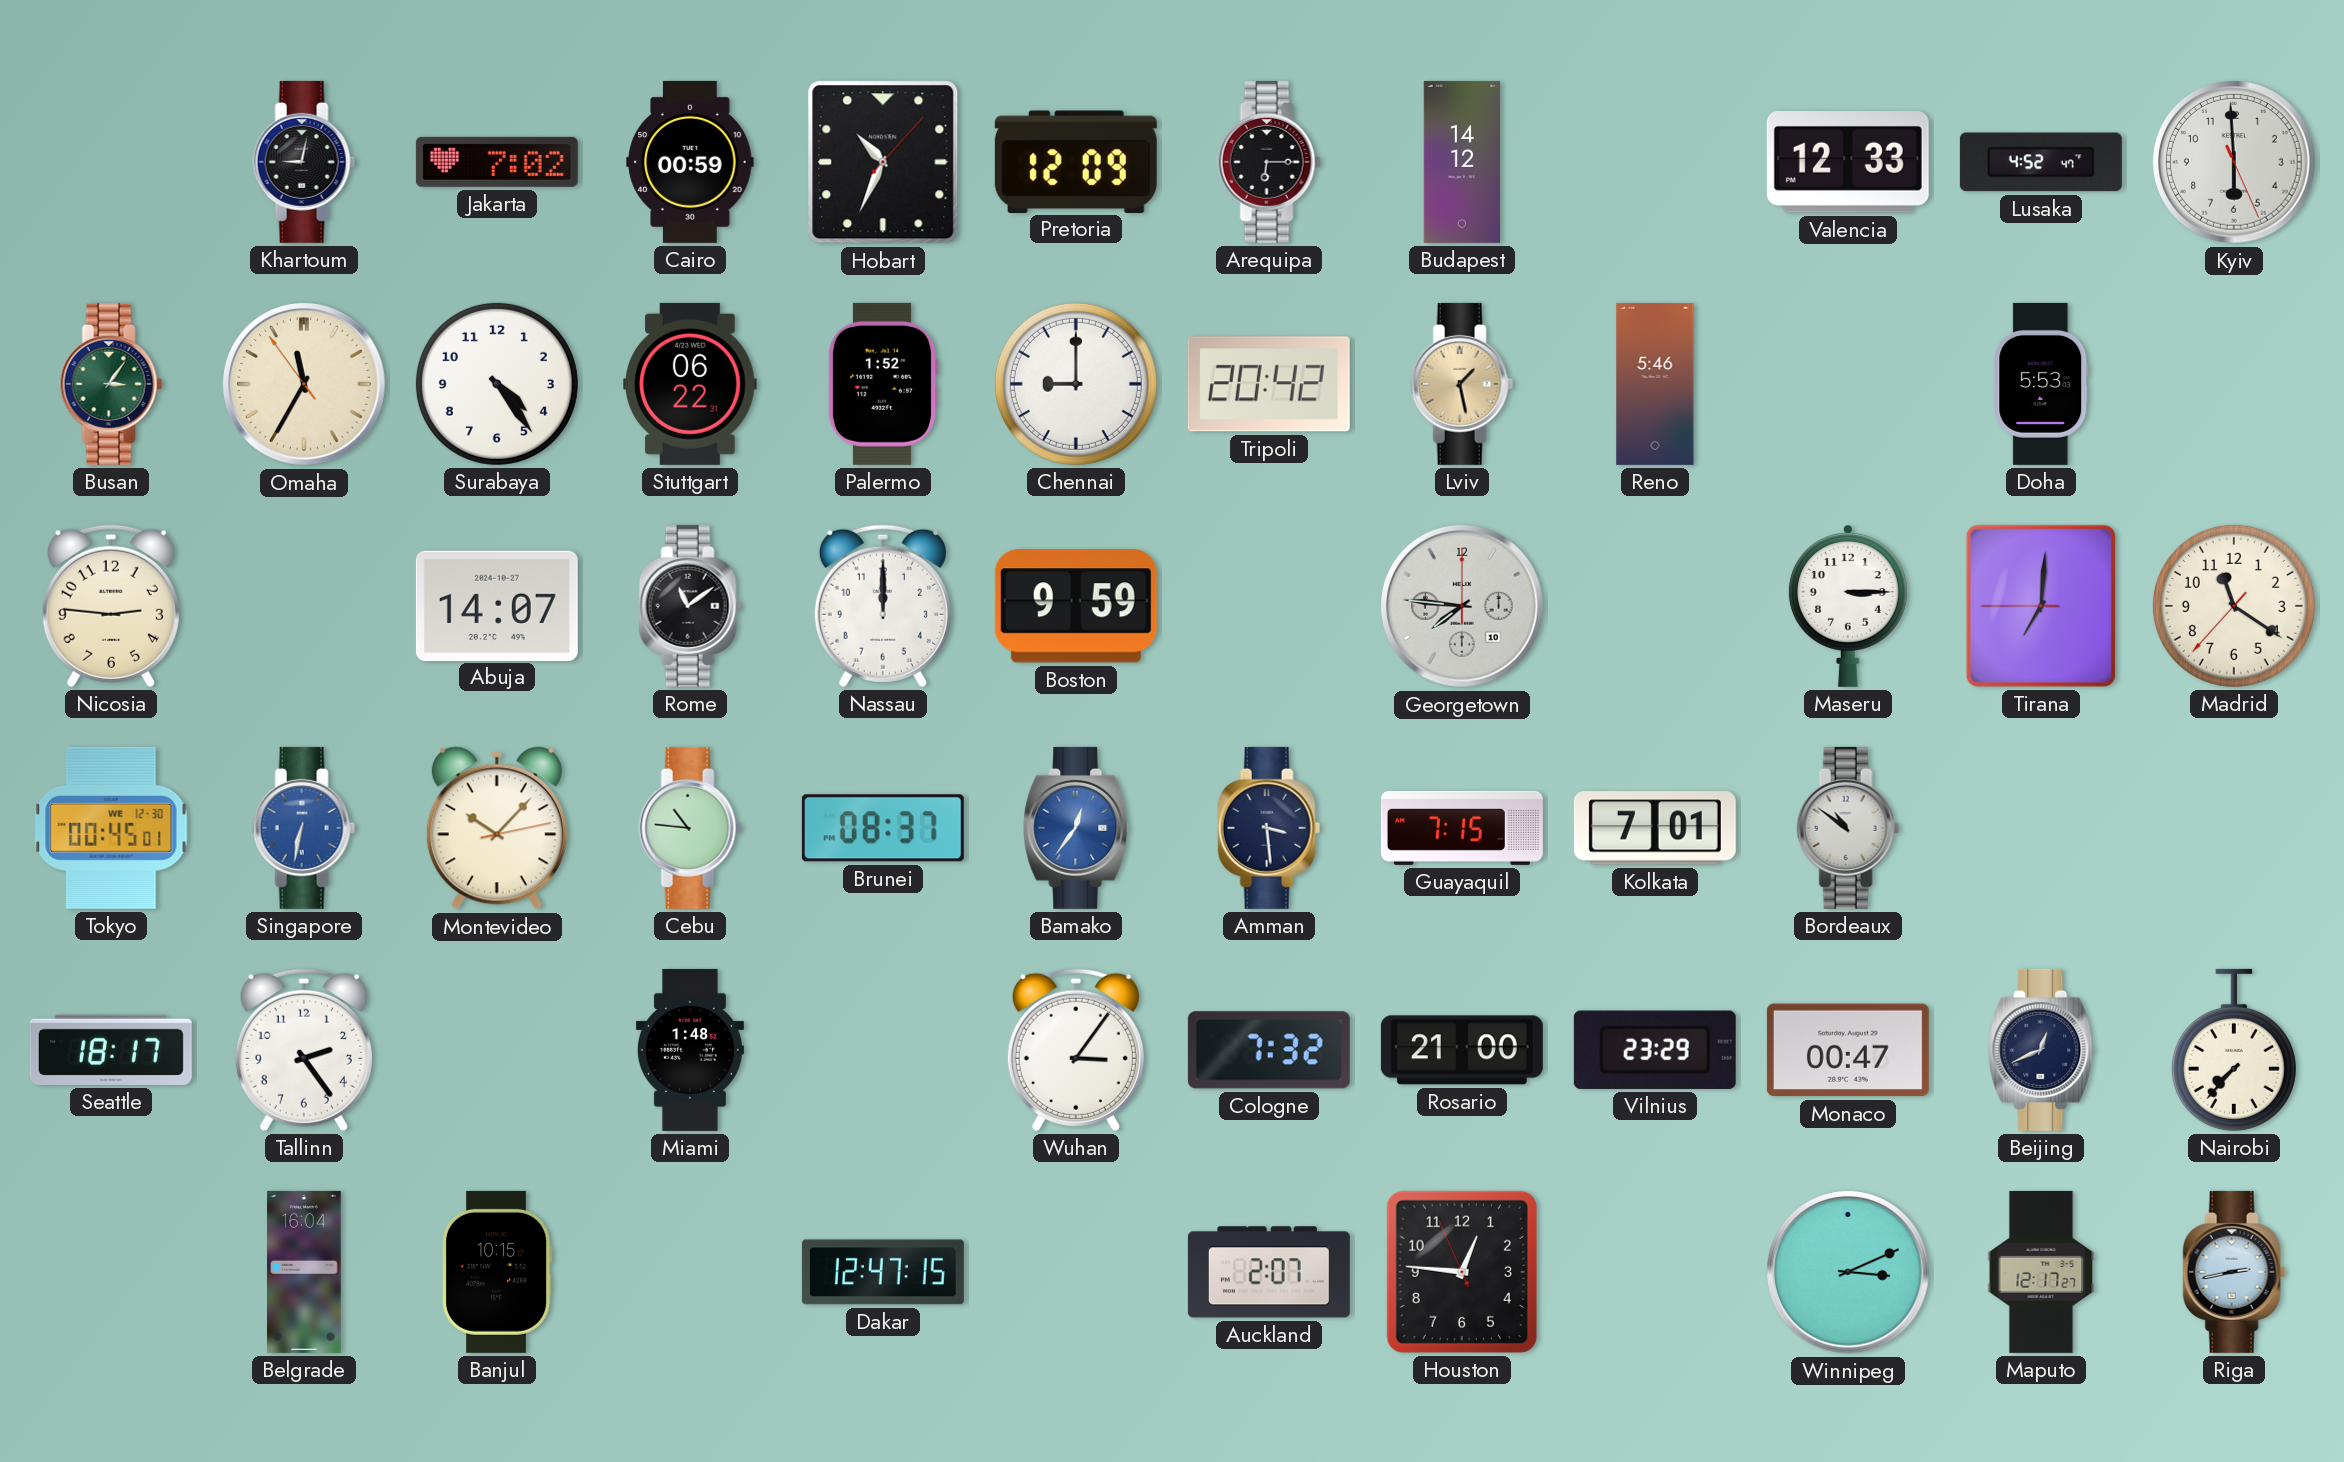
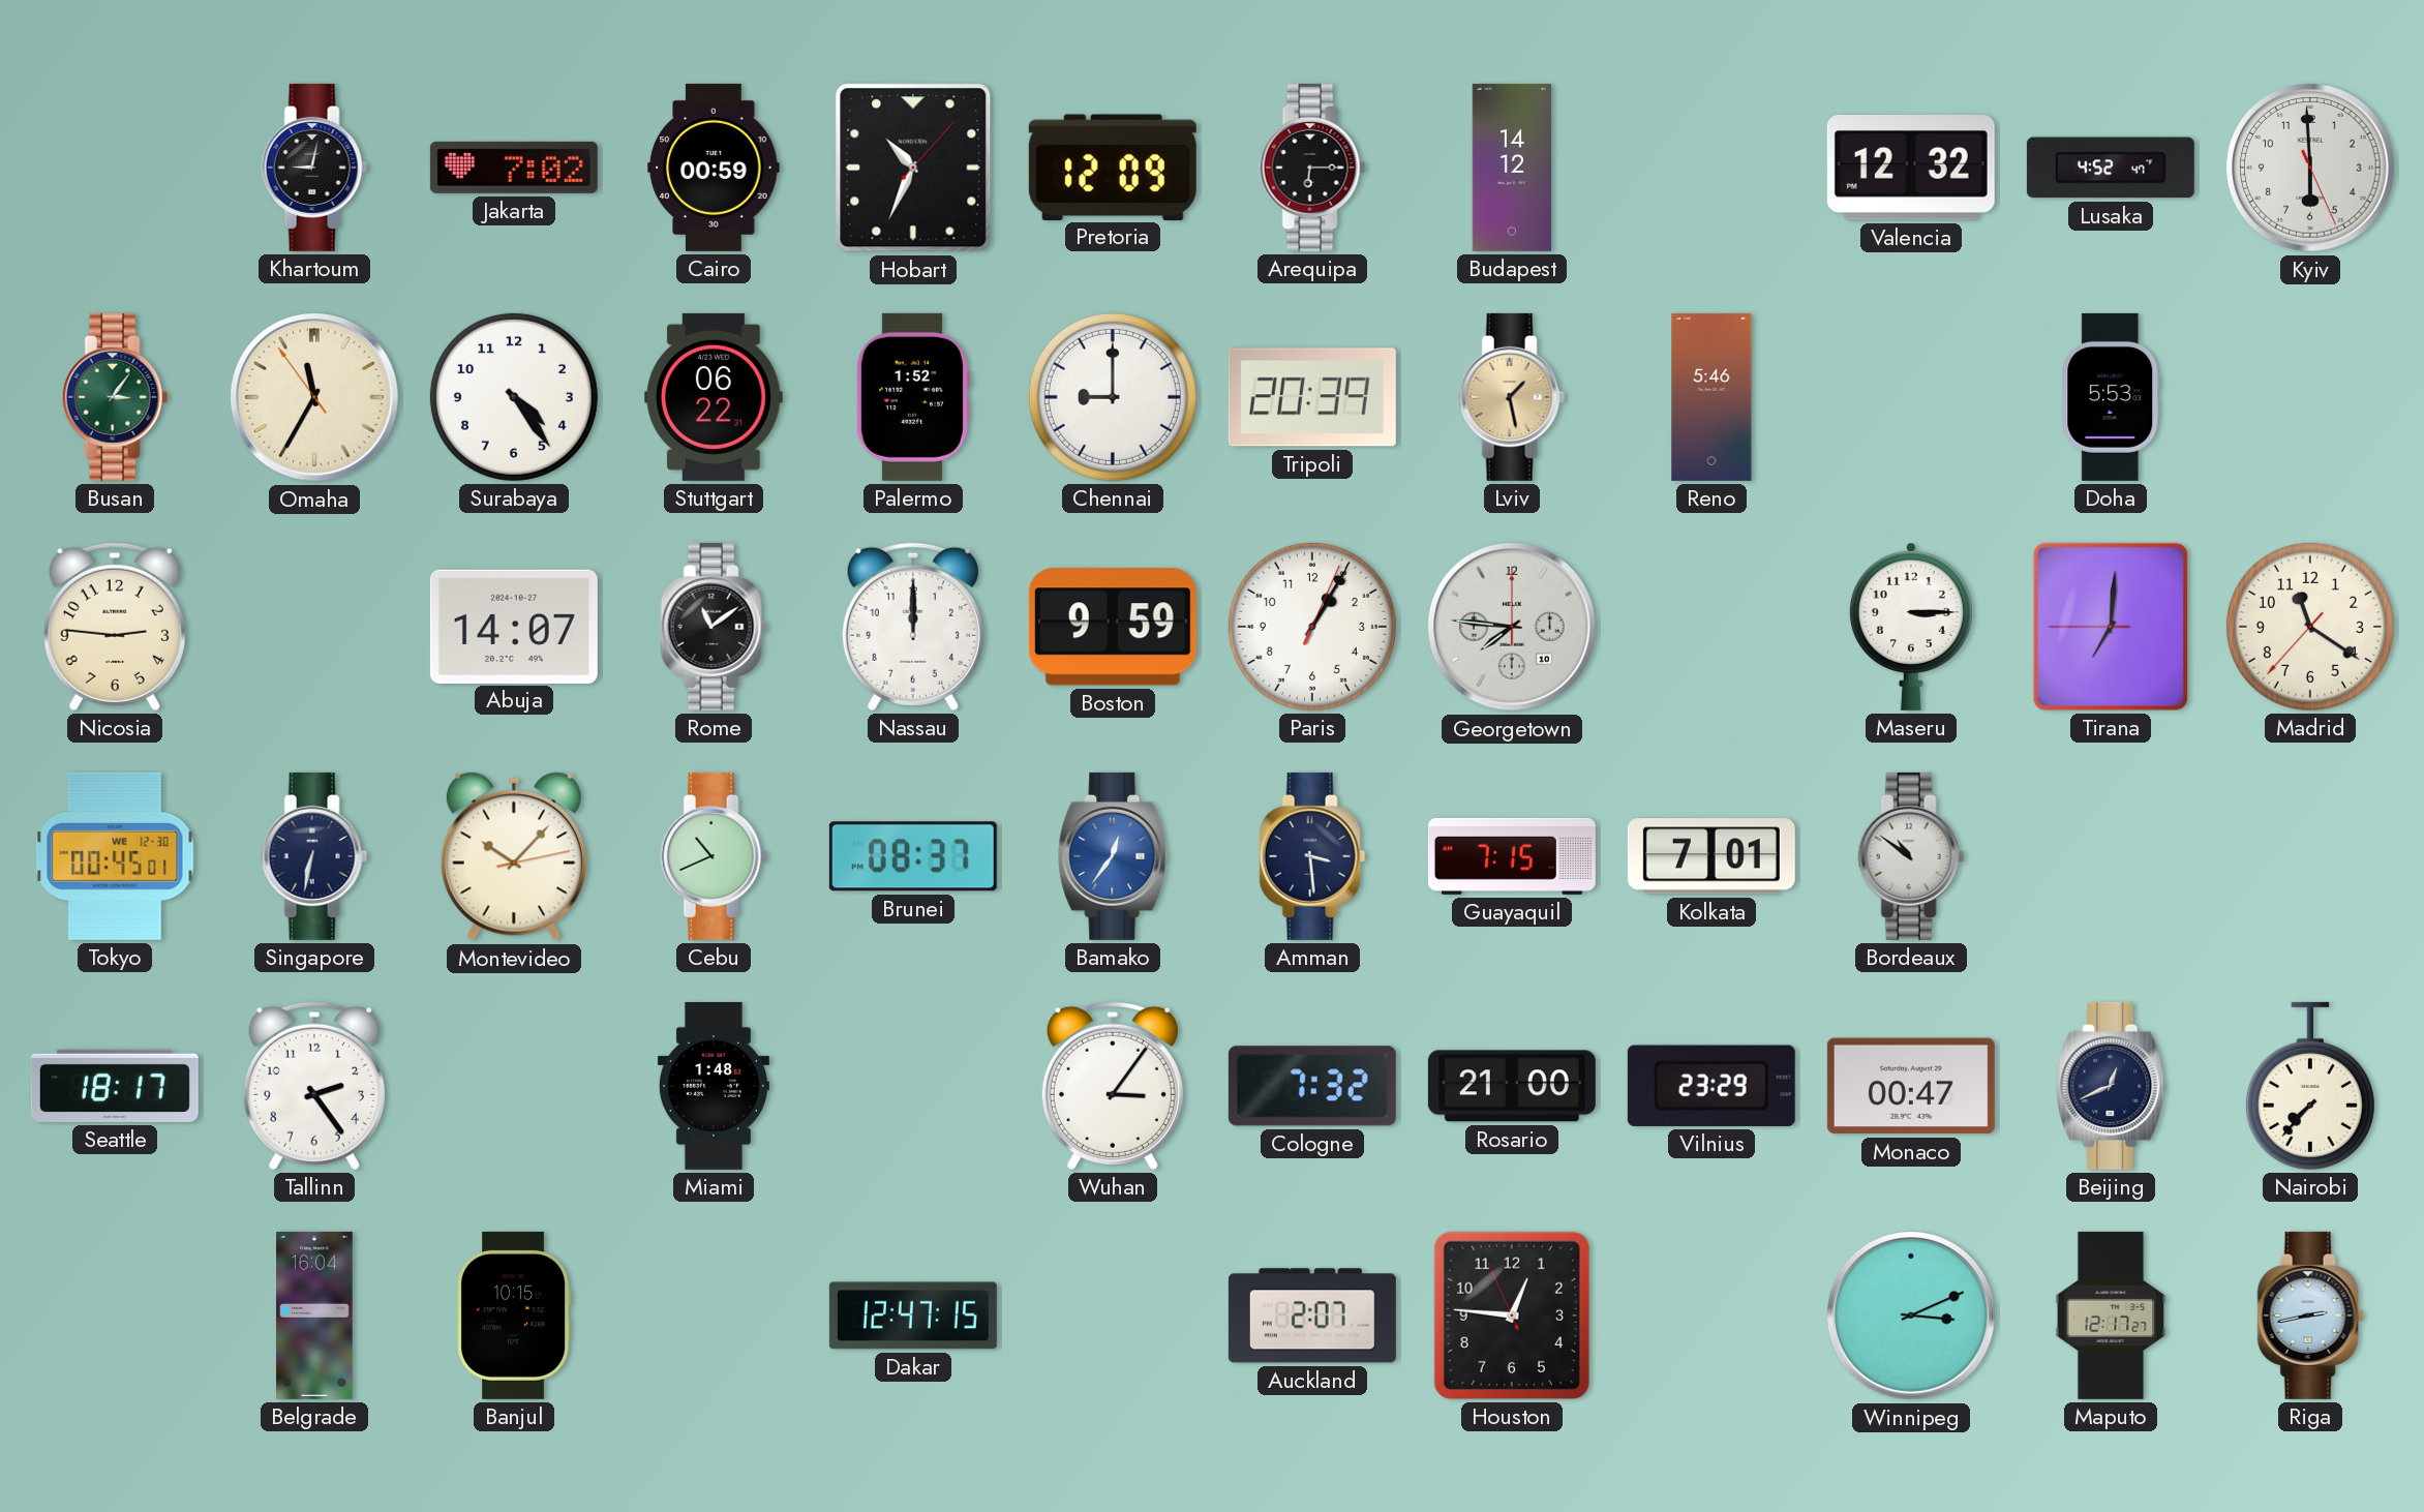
Valencia: 12:33 -> 12:32
Tripoli: 20:42 -> 20:39
Paris: none -> 1:05
Singapore dial: blue -> navy
Cebu: 10:46 -> 10:41
